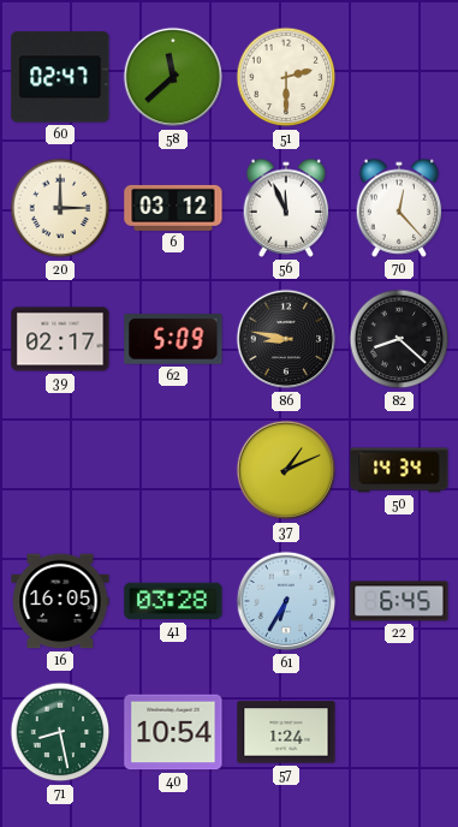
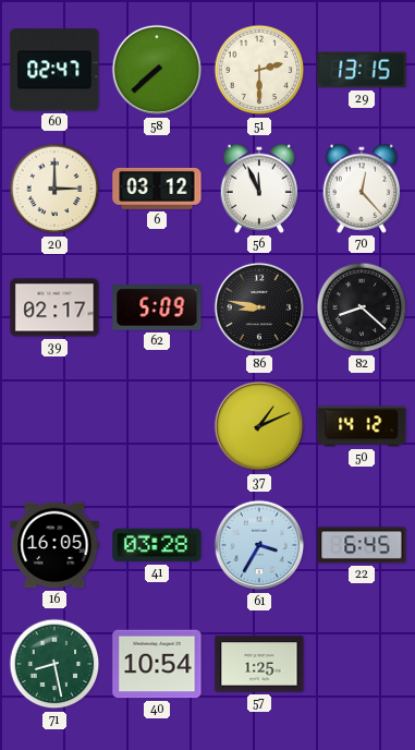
58: 11:38 -> 7:38
29: none -> 13:15
50: 14:34 -> 14:12
61: 6:35 -> 3:35
57: 1:24 -> 1:25
